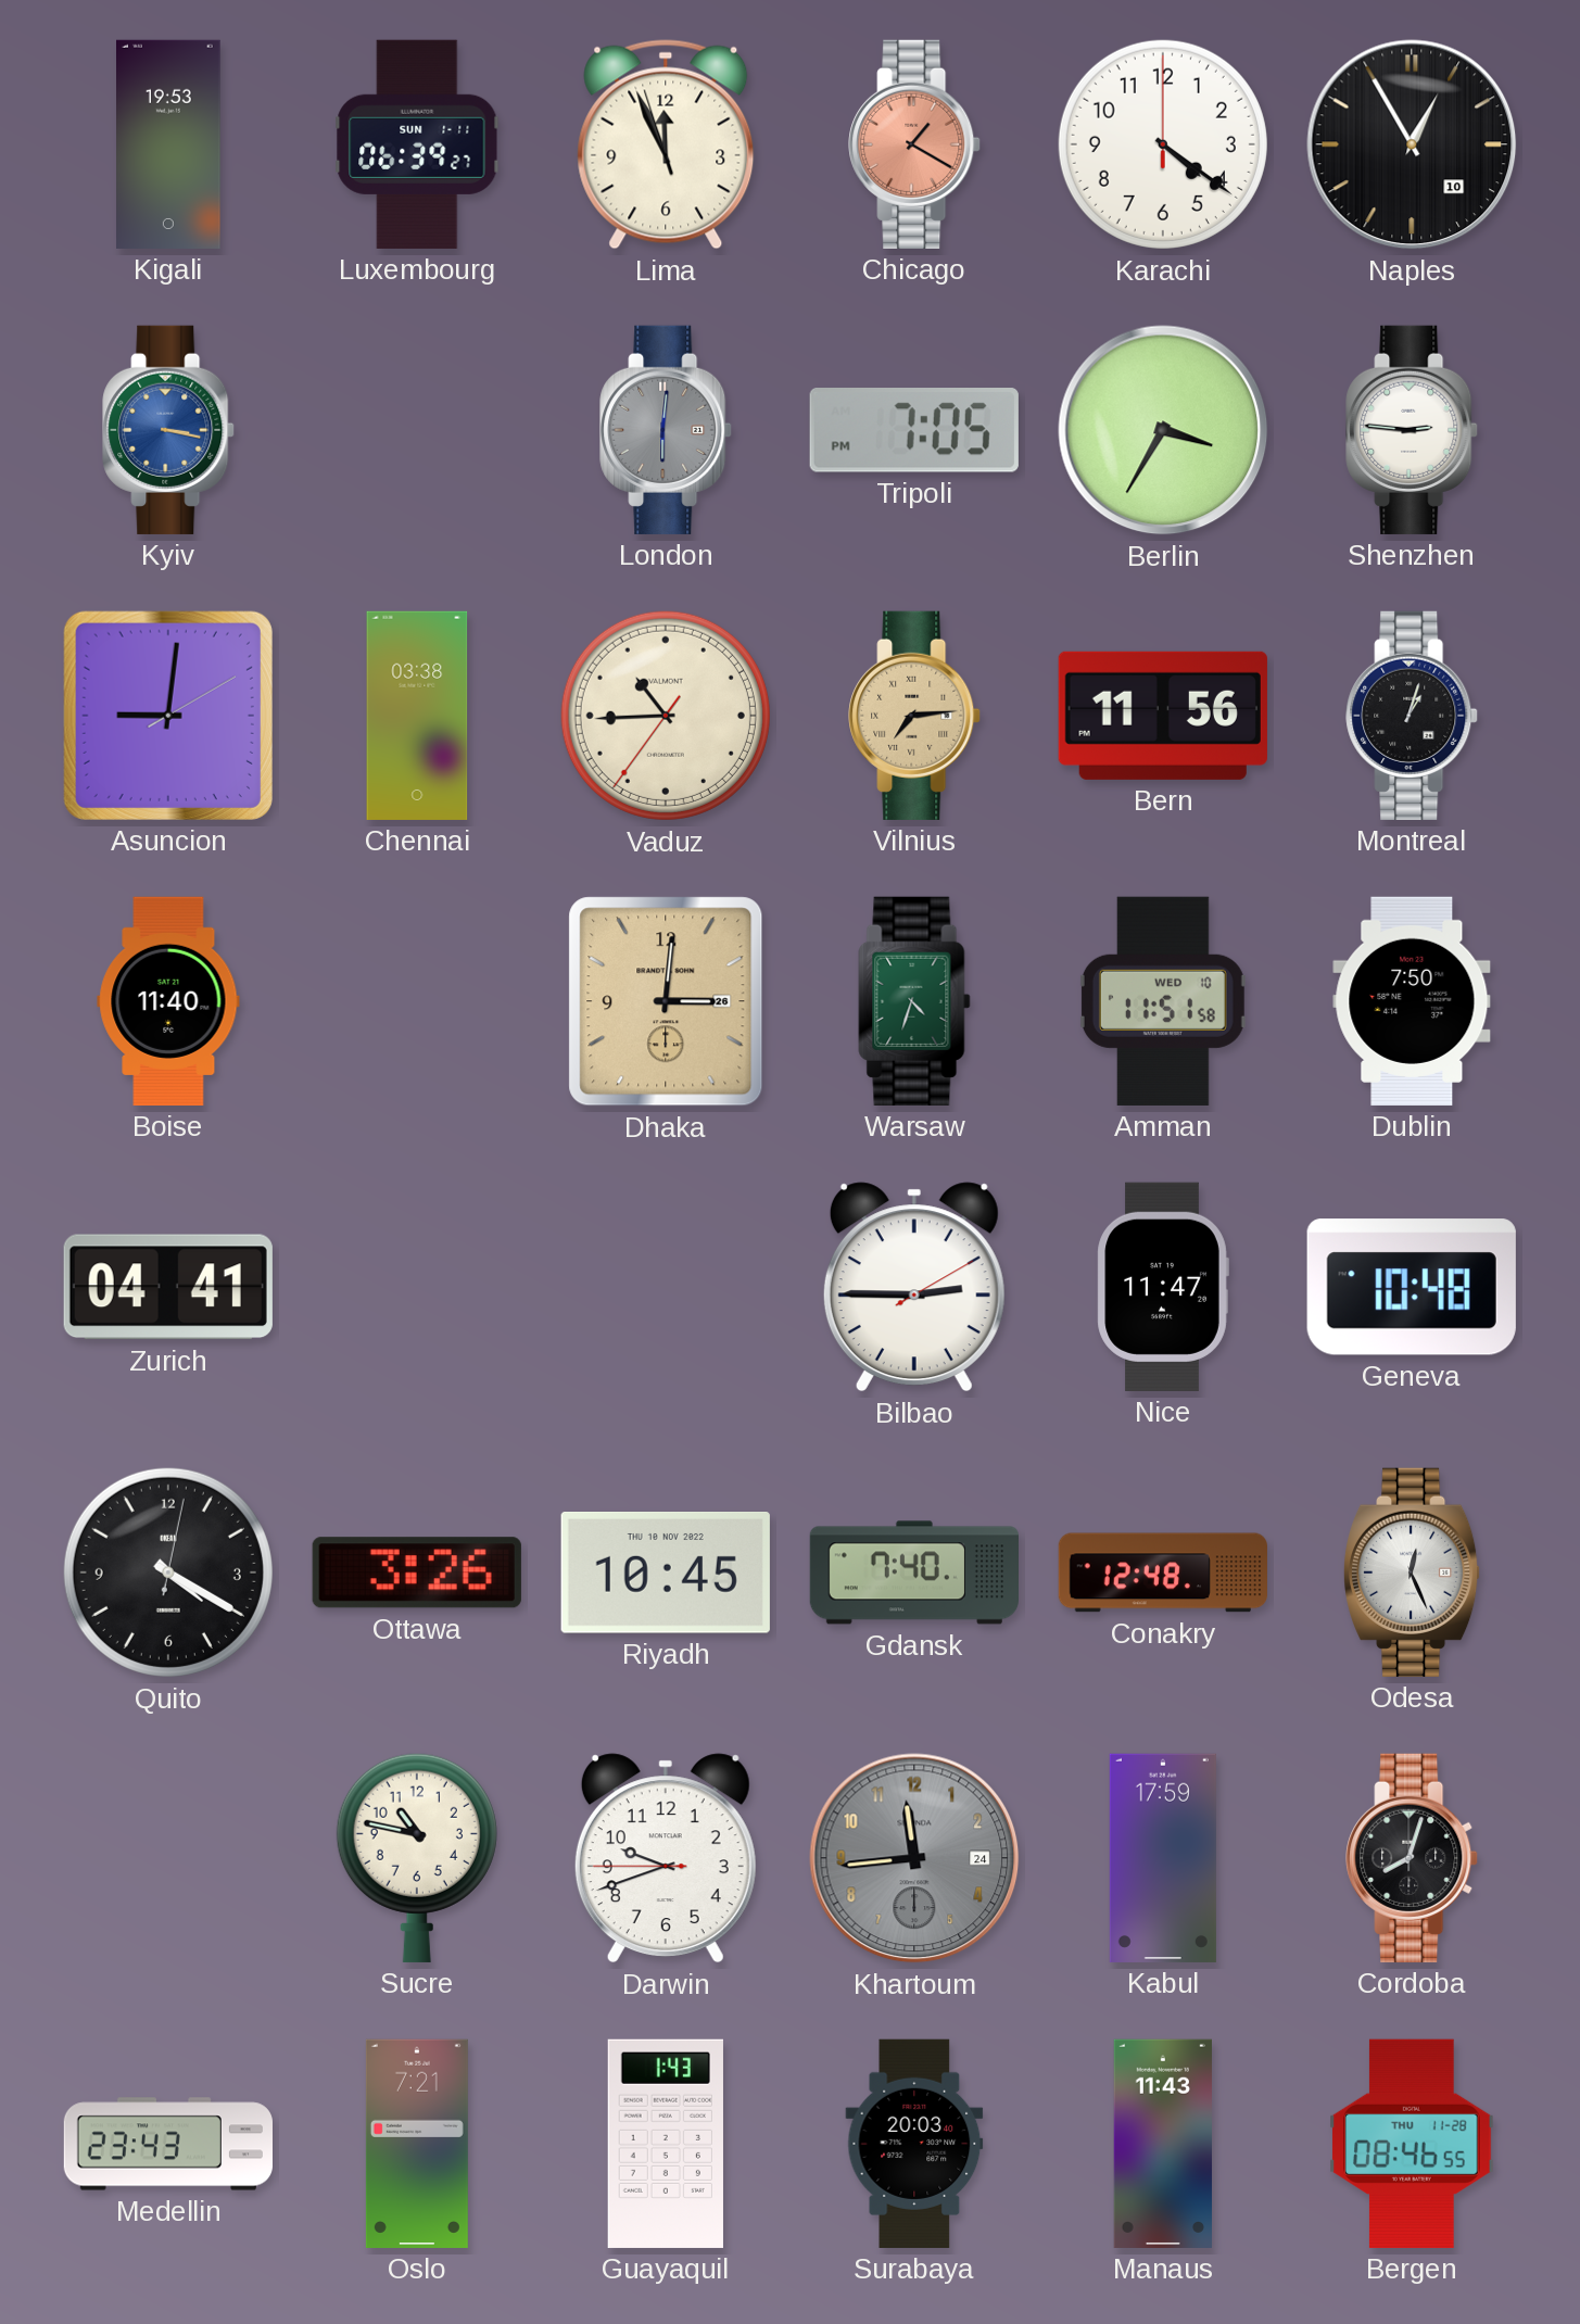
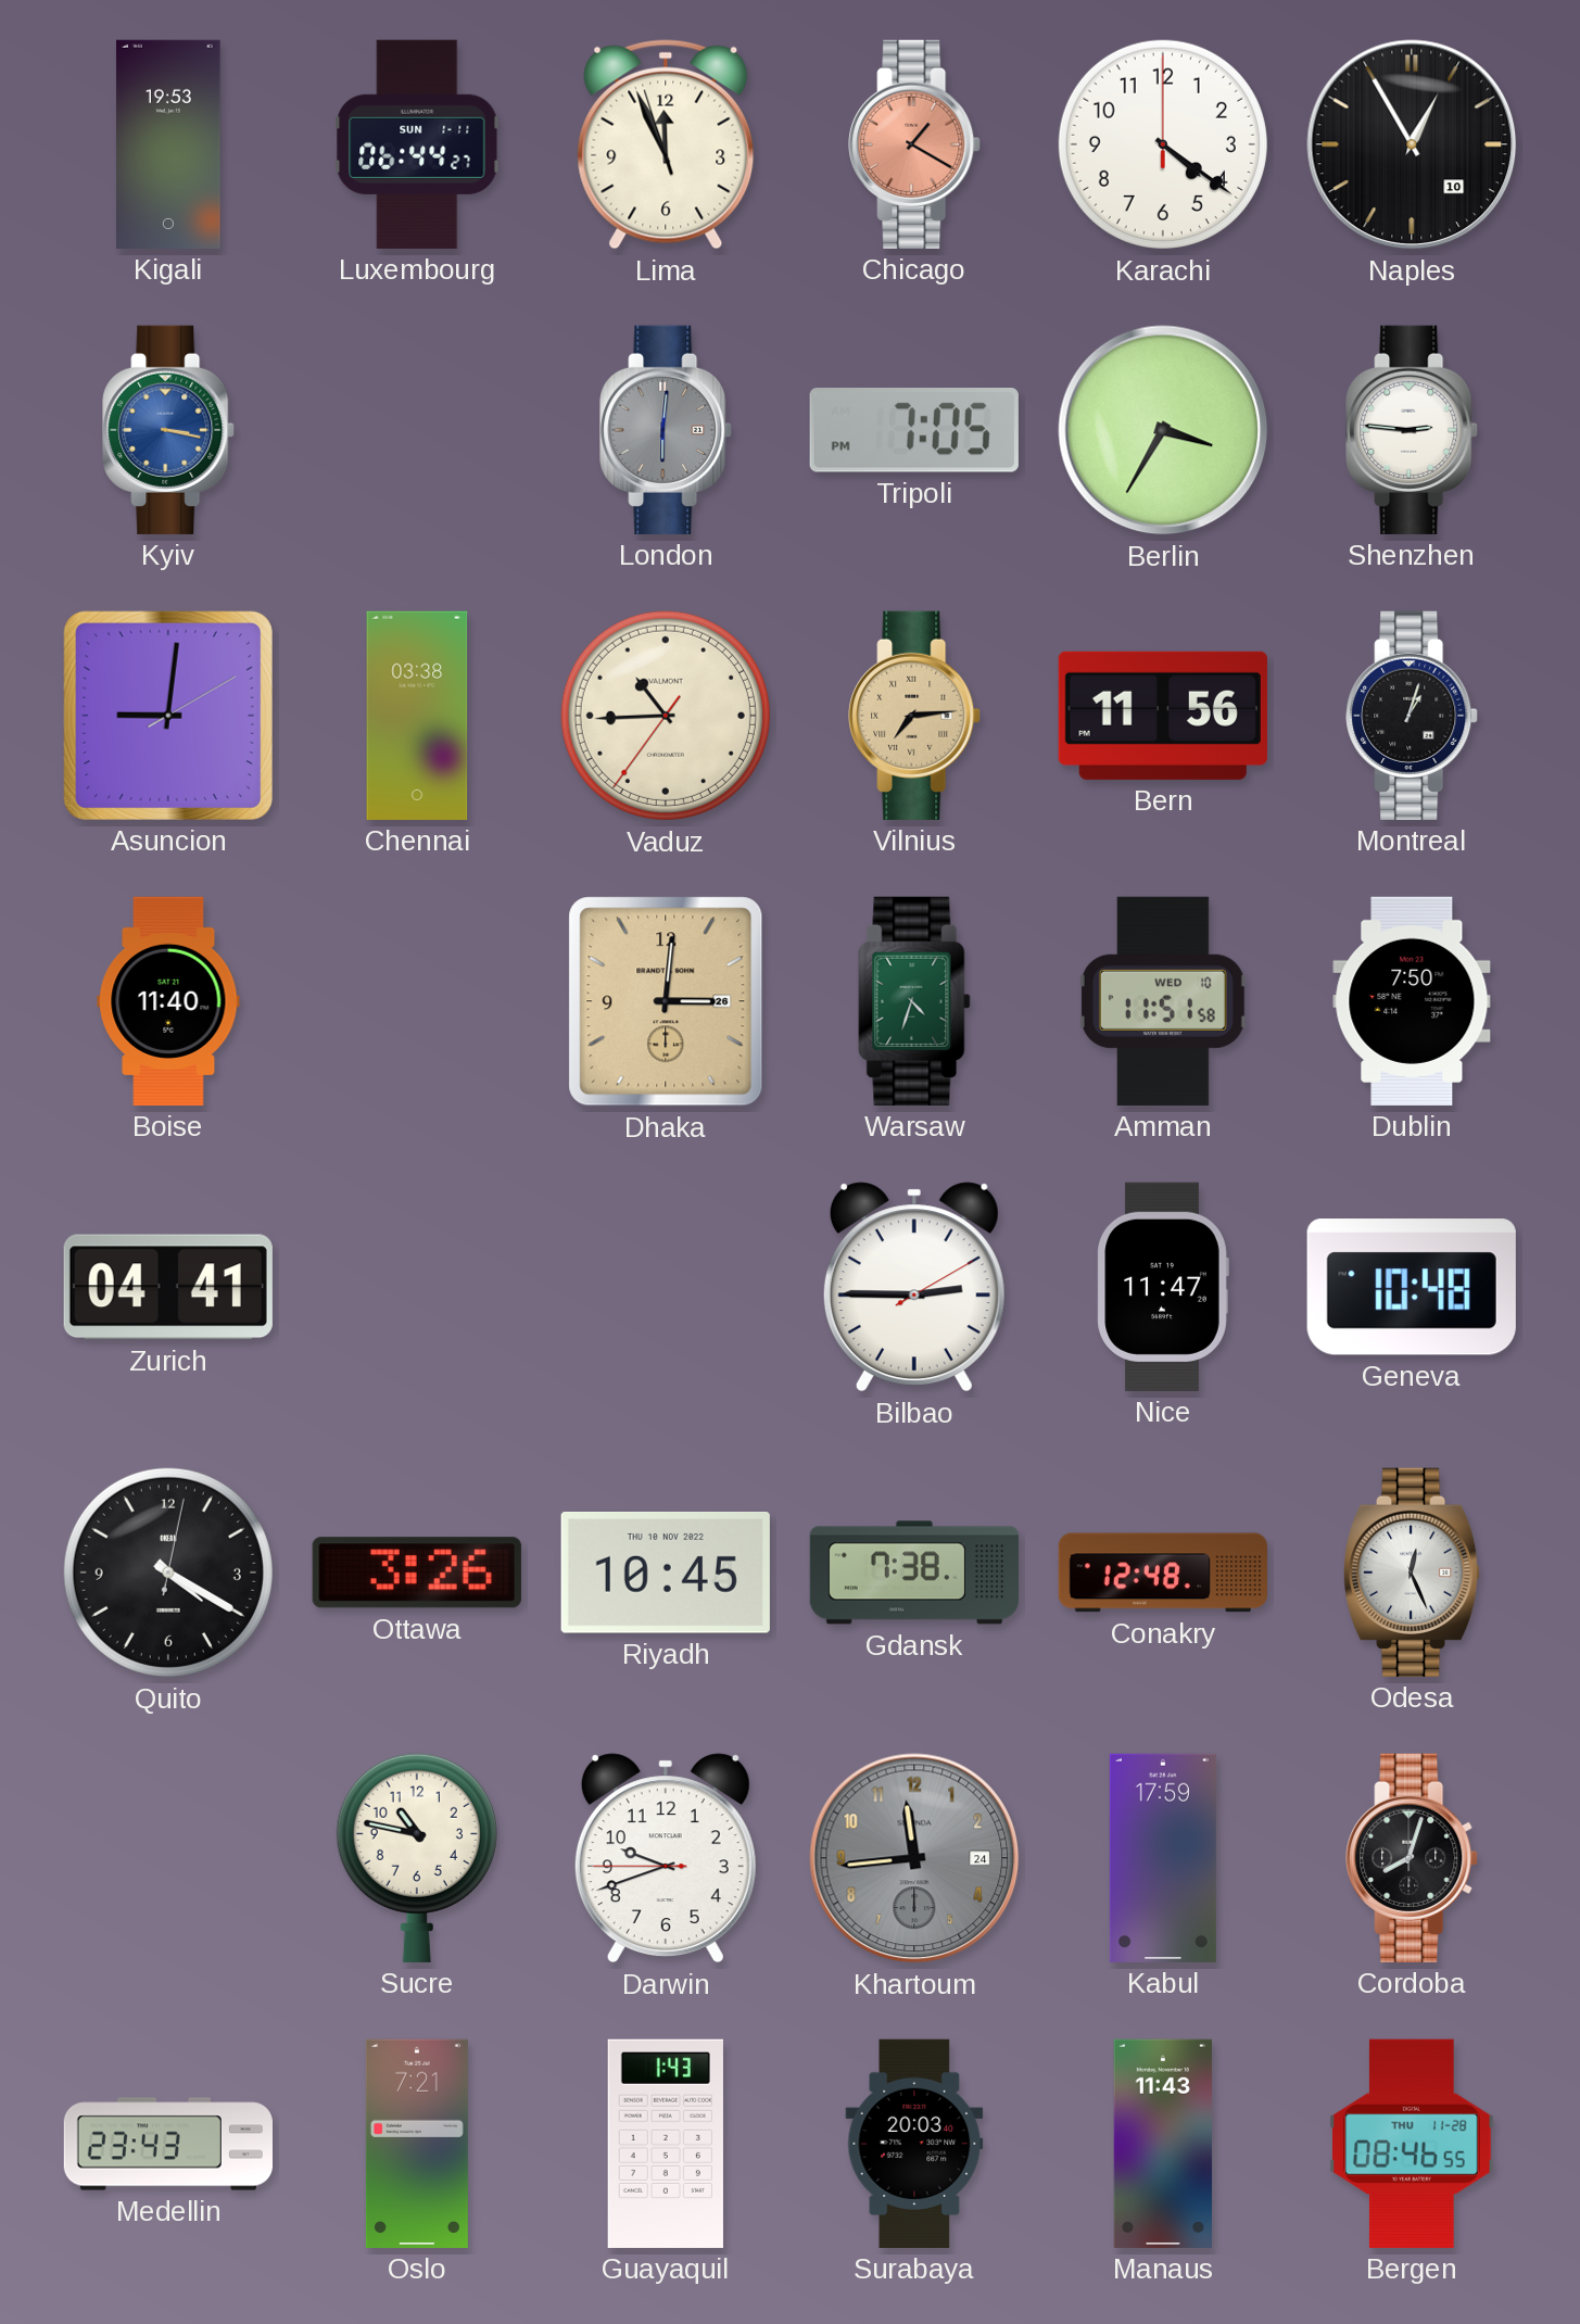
Luxembourg: 06:39 -> 06:44
Gdansk: 7:40 -> 7:38
